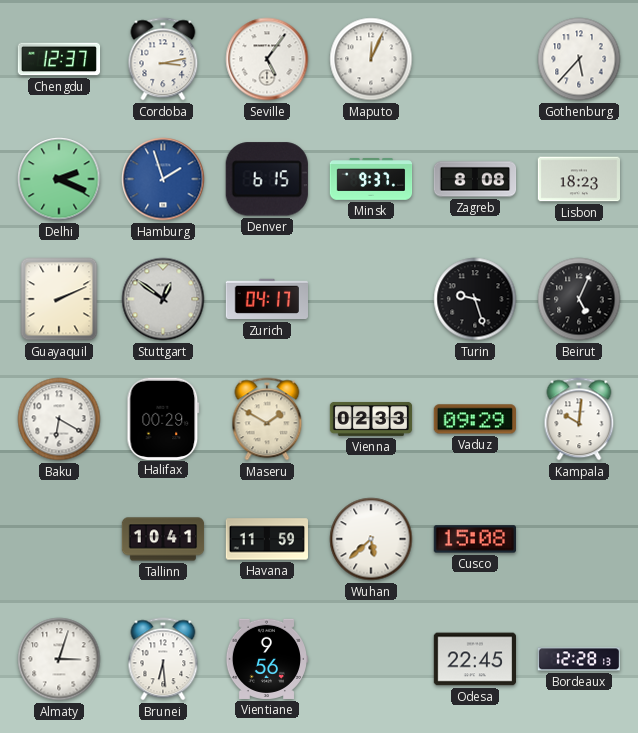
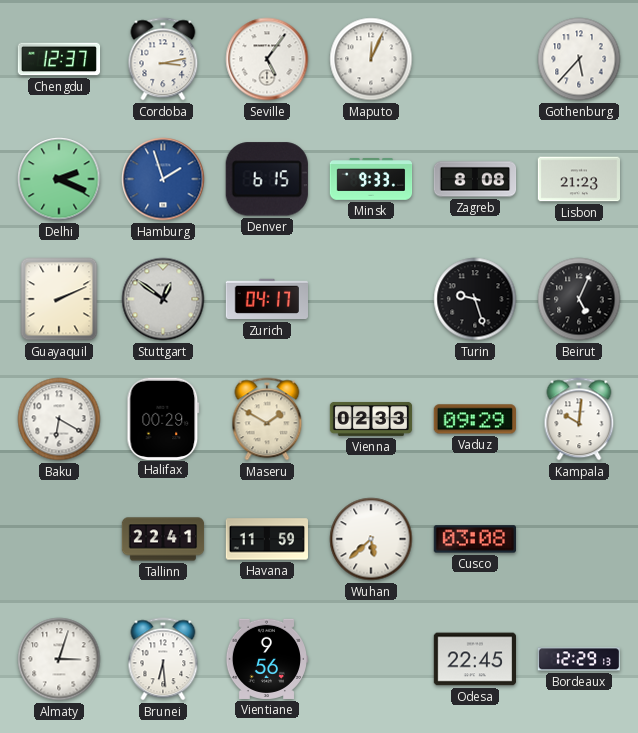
Minsk: 9:37 -> 9:33
Lisbon: 18:23 -> 21:23
Tallinn: 10:41 -> 22:41
Cusco: 15:08 -> 03:08
Bordeaux: 12:28 -> 12:29
